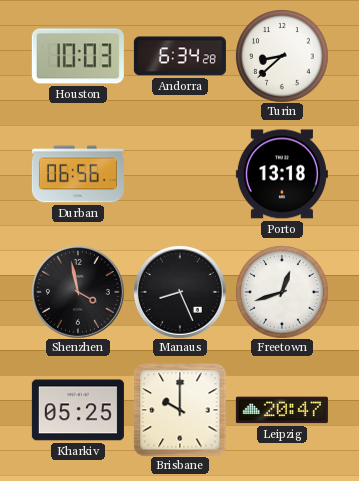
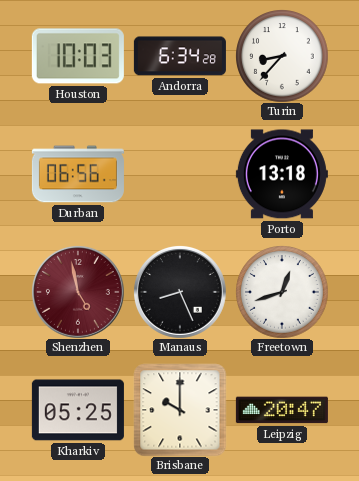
Turin: 8:38 -> 8:37
Shenzhen: 3:58 -> 4:58
Shenzhen dial: black -> burgundy
